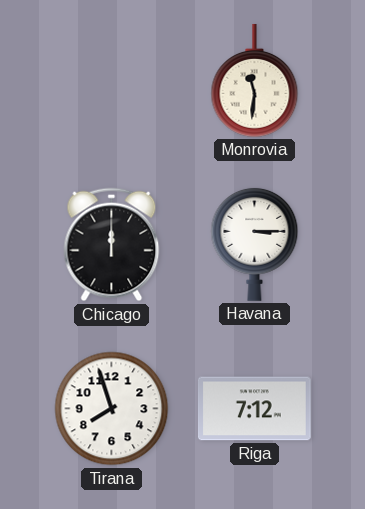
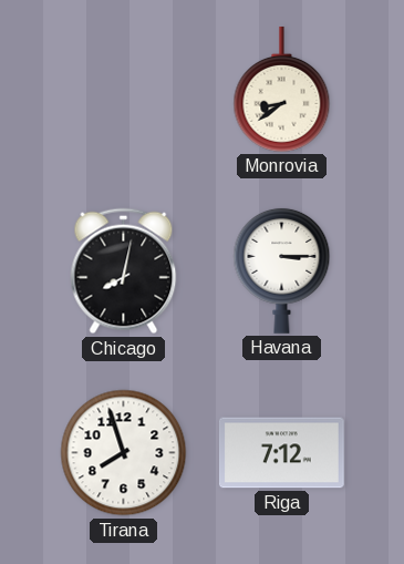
Monrovia: 11:31 -> 8:39
Chicago: 12:00 -> 8:02
